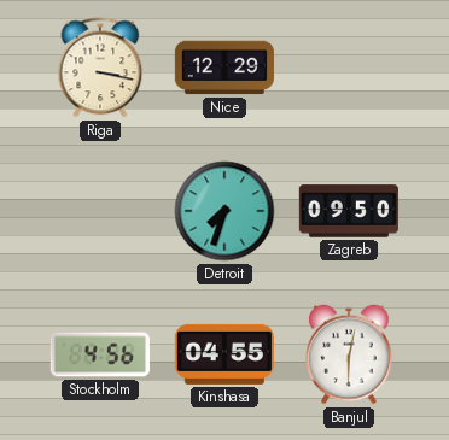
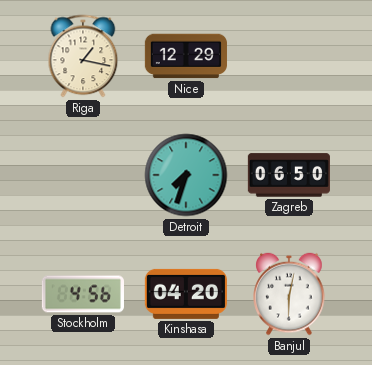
Riga: 3:17 -> 1:17
Zagreb: 09:50 -> 06:50
Kinshasa: 04:55 -> 04:20
